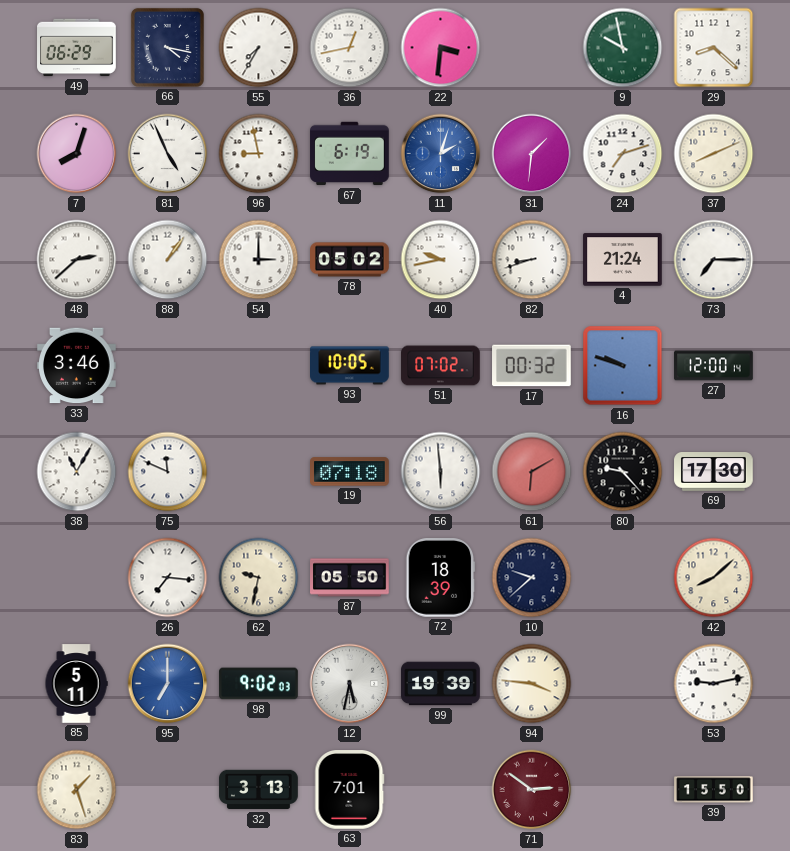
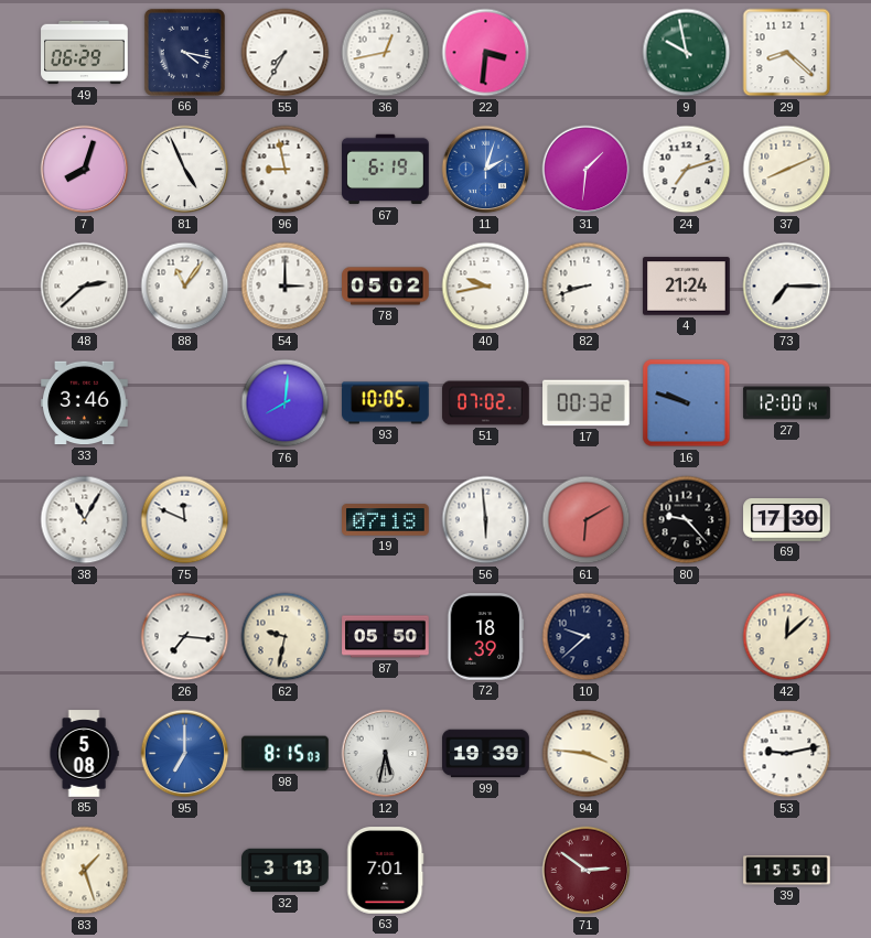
88: 1:06 -> 11:06
76: none -> 8:01
42: 8:08 -> 12:08
85: 5:11 -> 5:08
98: 9:02 -> 8:15
